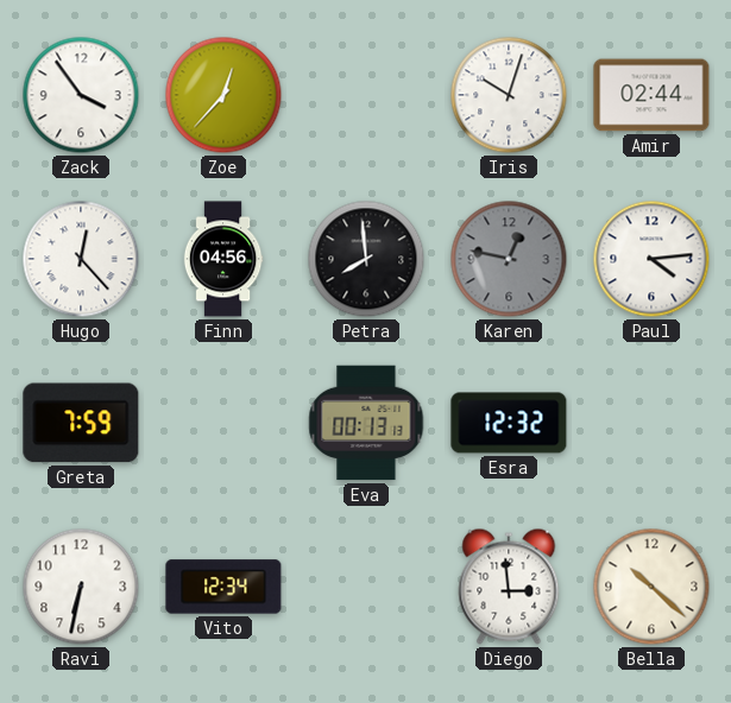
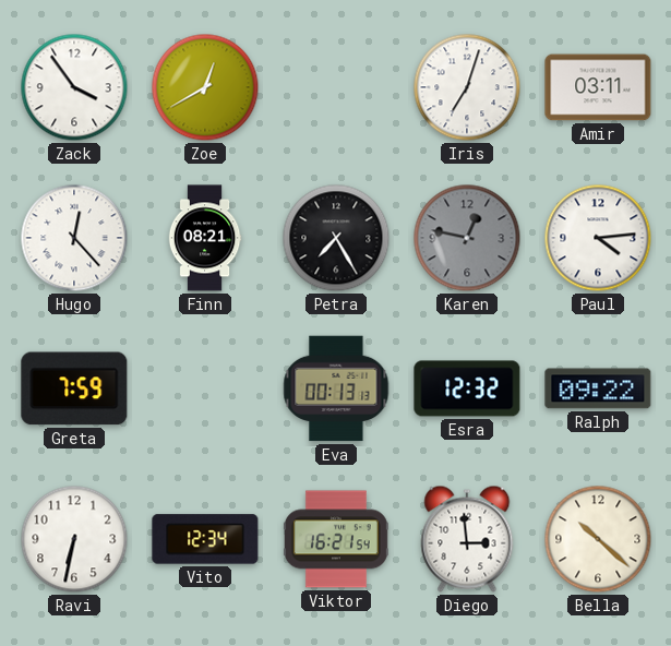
Zoe: 12:37 -> 12:40
Iris: 10:03 -> 7:03
Amir: 02:44 -> 03:11
Finn: 04:56 -> 08:21
Petra: 7:59 -> 7:25
Ralph: none -> 09:22
Viktor: none -> 16:21
